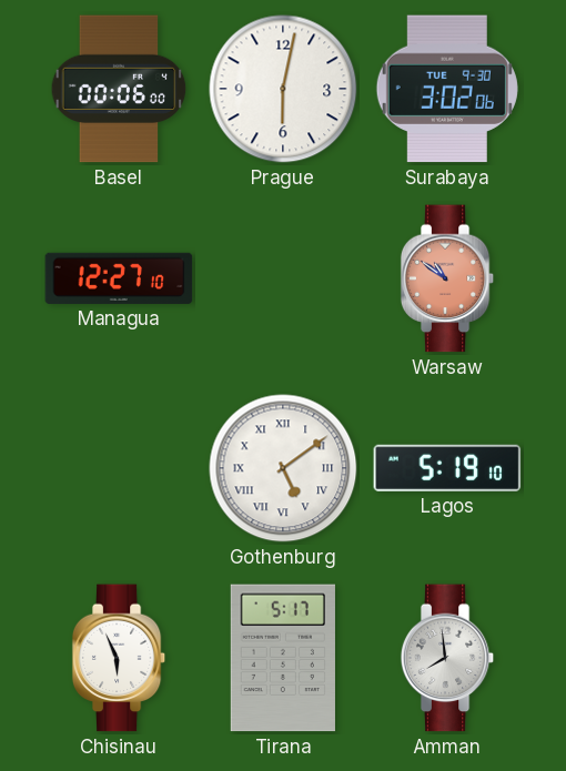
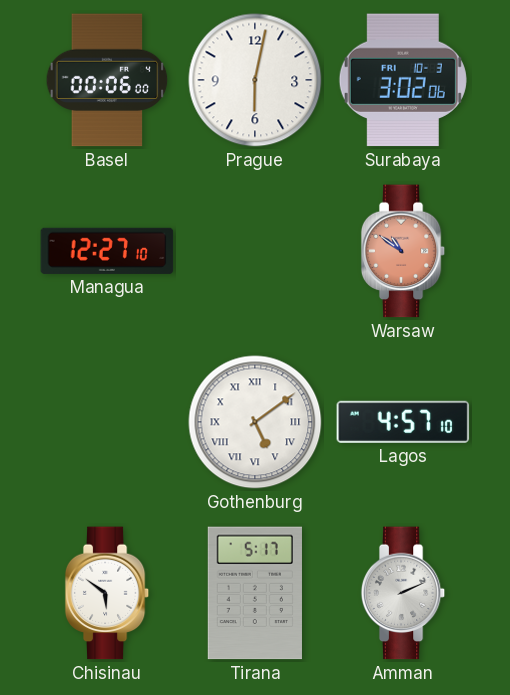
Surabaya date: TUE 9-30 -> FRI 10-3
Lagos: 5:19 -> 4:57
Chisinau: 5:56 -> 5:51
Amman: 7:59 -> 2:11
